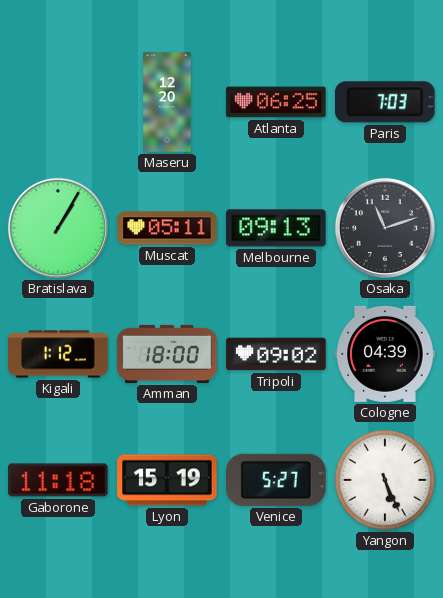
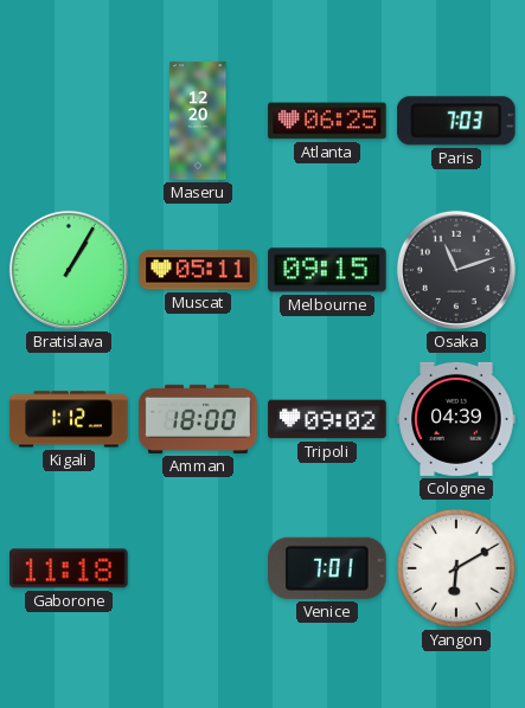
Melbourne: 09:13 -> 09:15
Lyon: 15:19 -> none
Venice: 5:27 -> 7:01
Yangon: 5:26 -> 6:10
